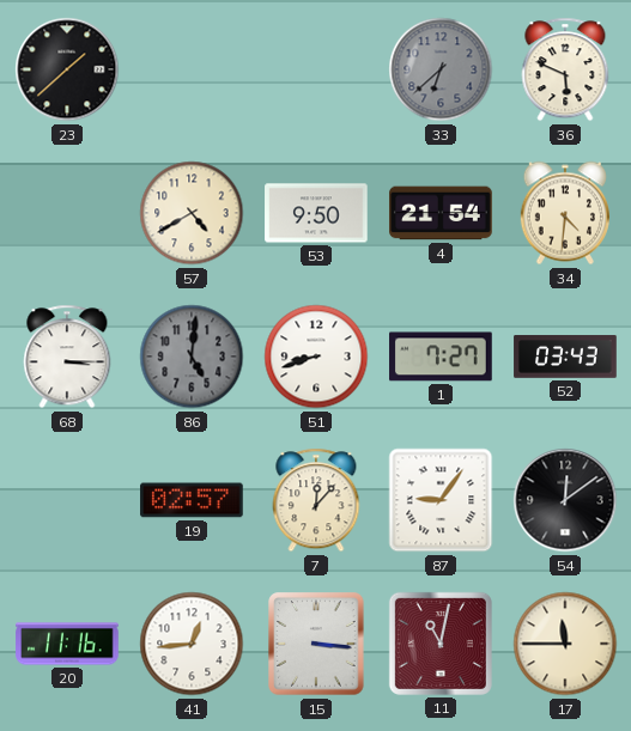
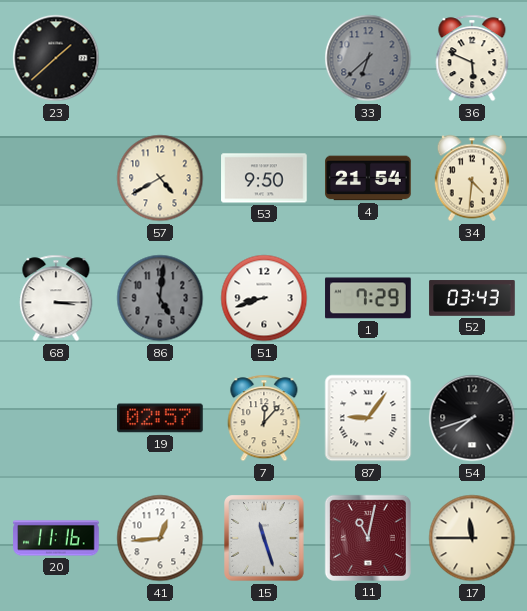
1: 7:27 -> 7:29
54: 12:09 -> 7:42
15: 3:16 -> 11:27
